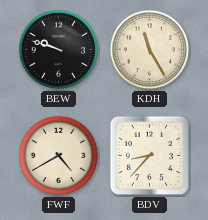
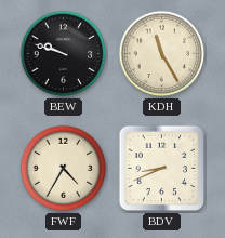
FWF: 4:40 -> 4:35
BDV: 8:37 -> 8:41
